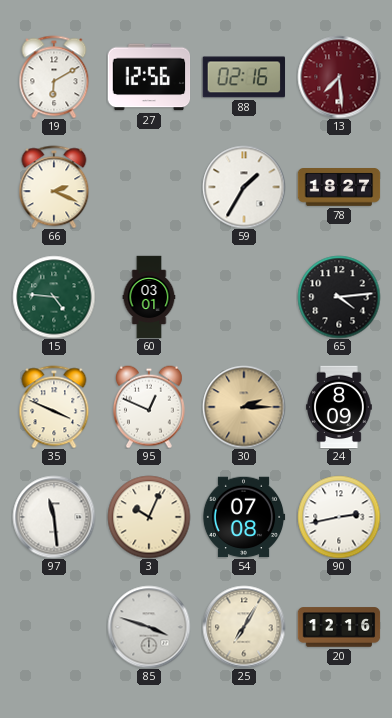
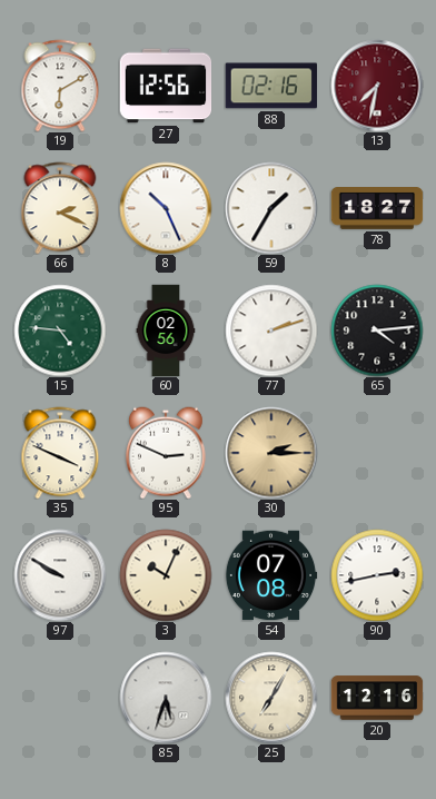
13: 7:29 -> 7:32
8: none -> 10:26
60: 03:01 -> 02:56
77: none -> 2:12
95: 12:49 -> 2:49
24: 8:09 -> none
97: 11:29 -> 9:50
85: 3:48 -> 5:33
